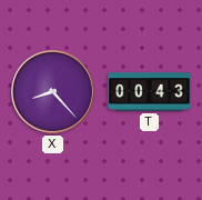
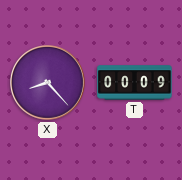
T: 00:43 -> 00:09
